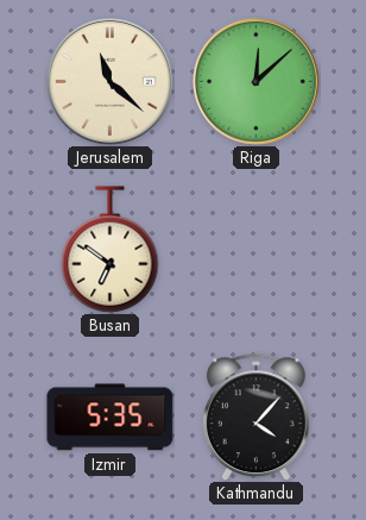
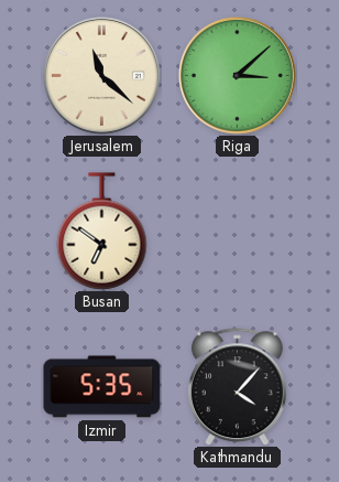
Riga: 12:08 -> 3:08
